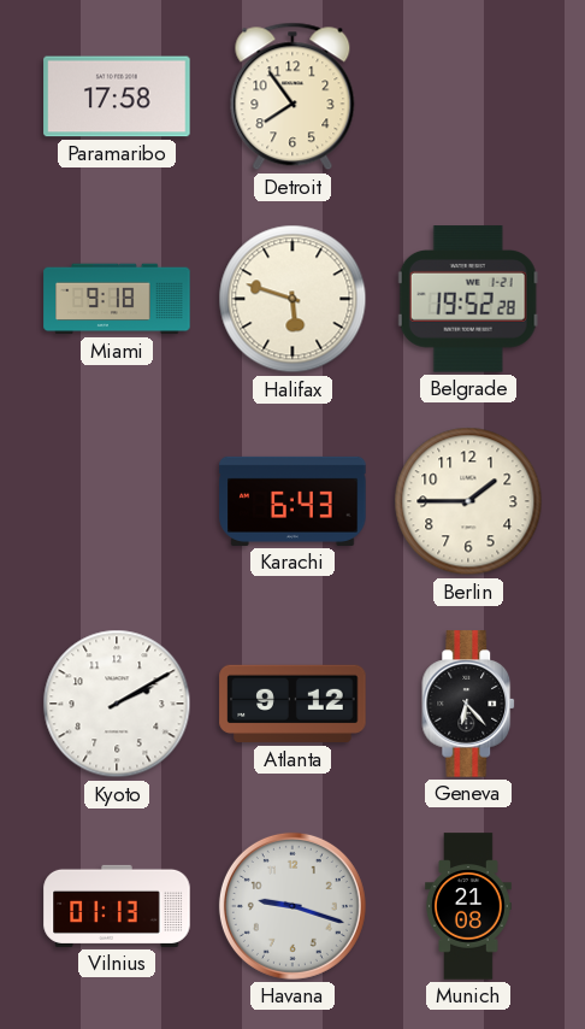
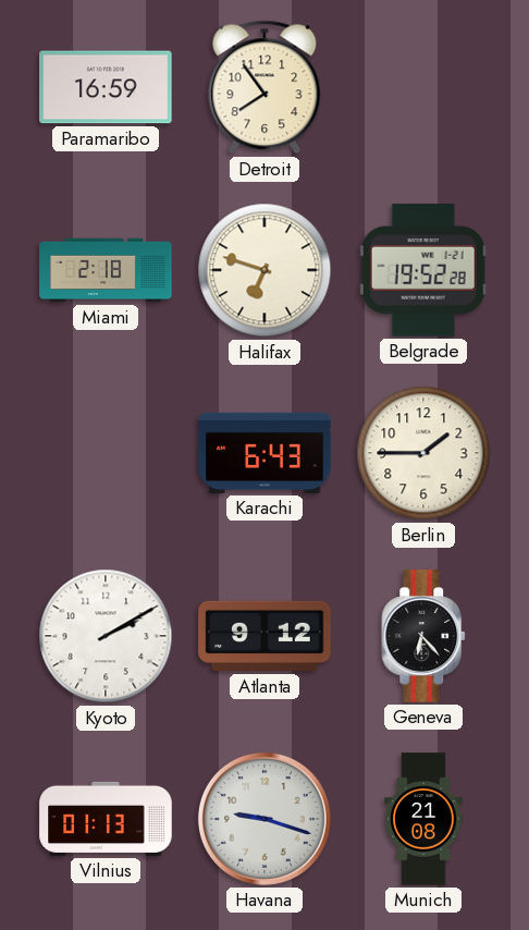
Paramaribo: 17:58 -> 16:59
Miami: 9:18 -> 2:18
Halifax: 5:48 -> 6:48
